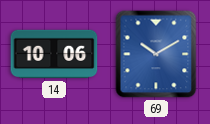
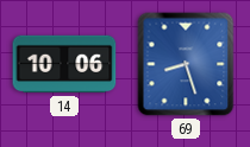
69: 10:10 -> 8:27
